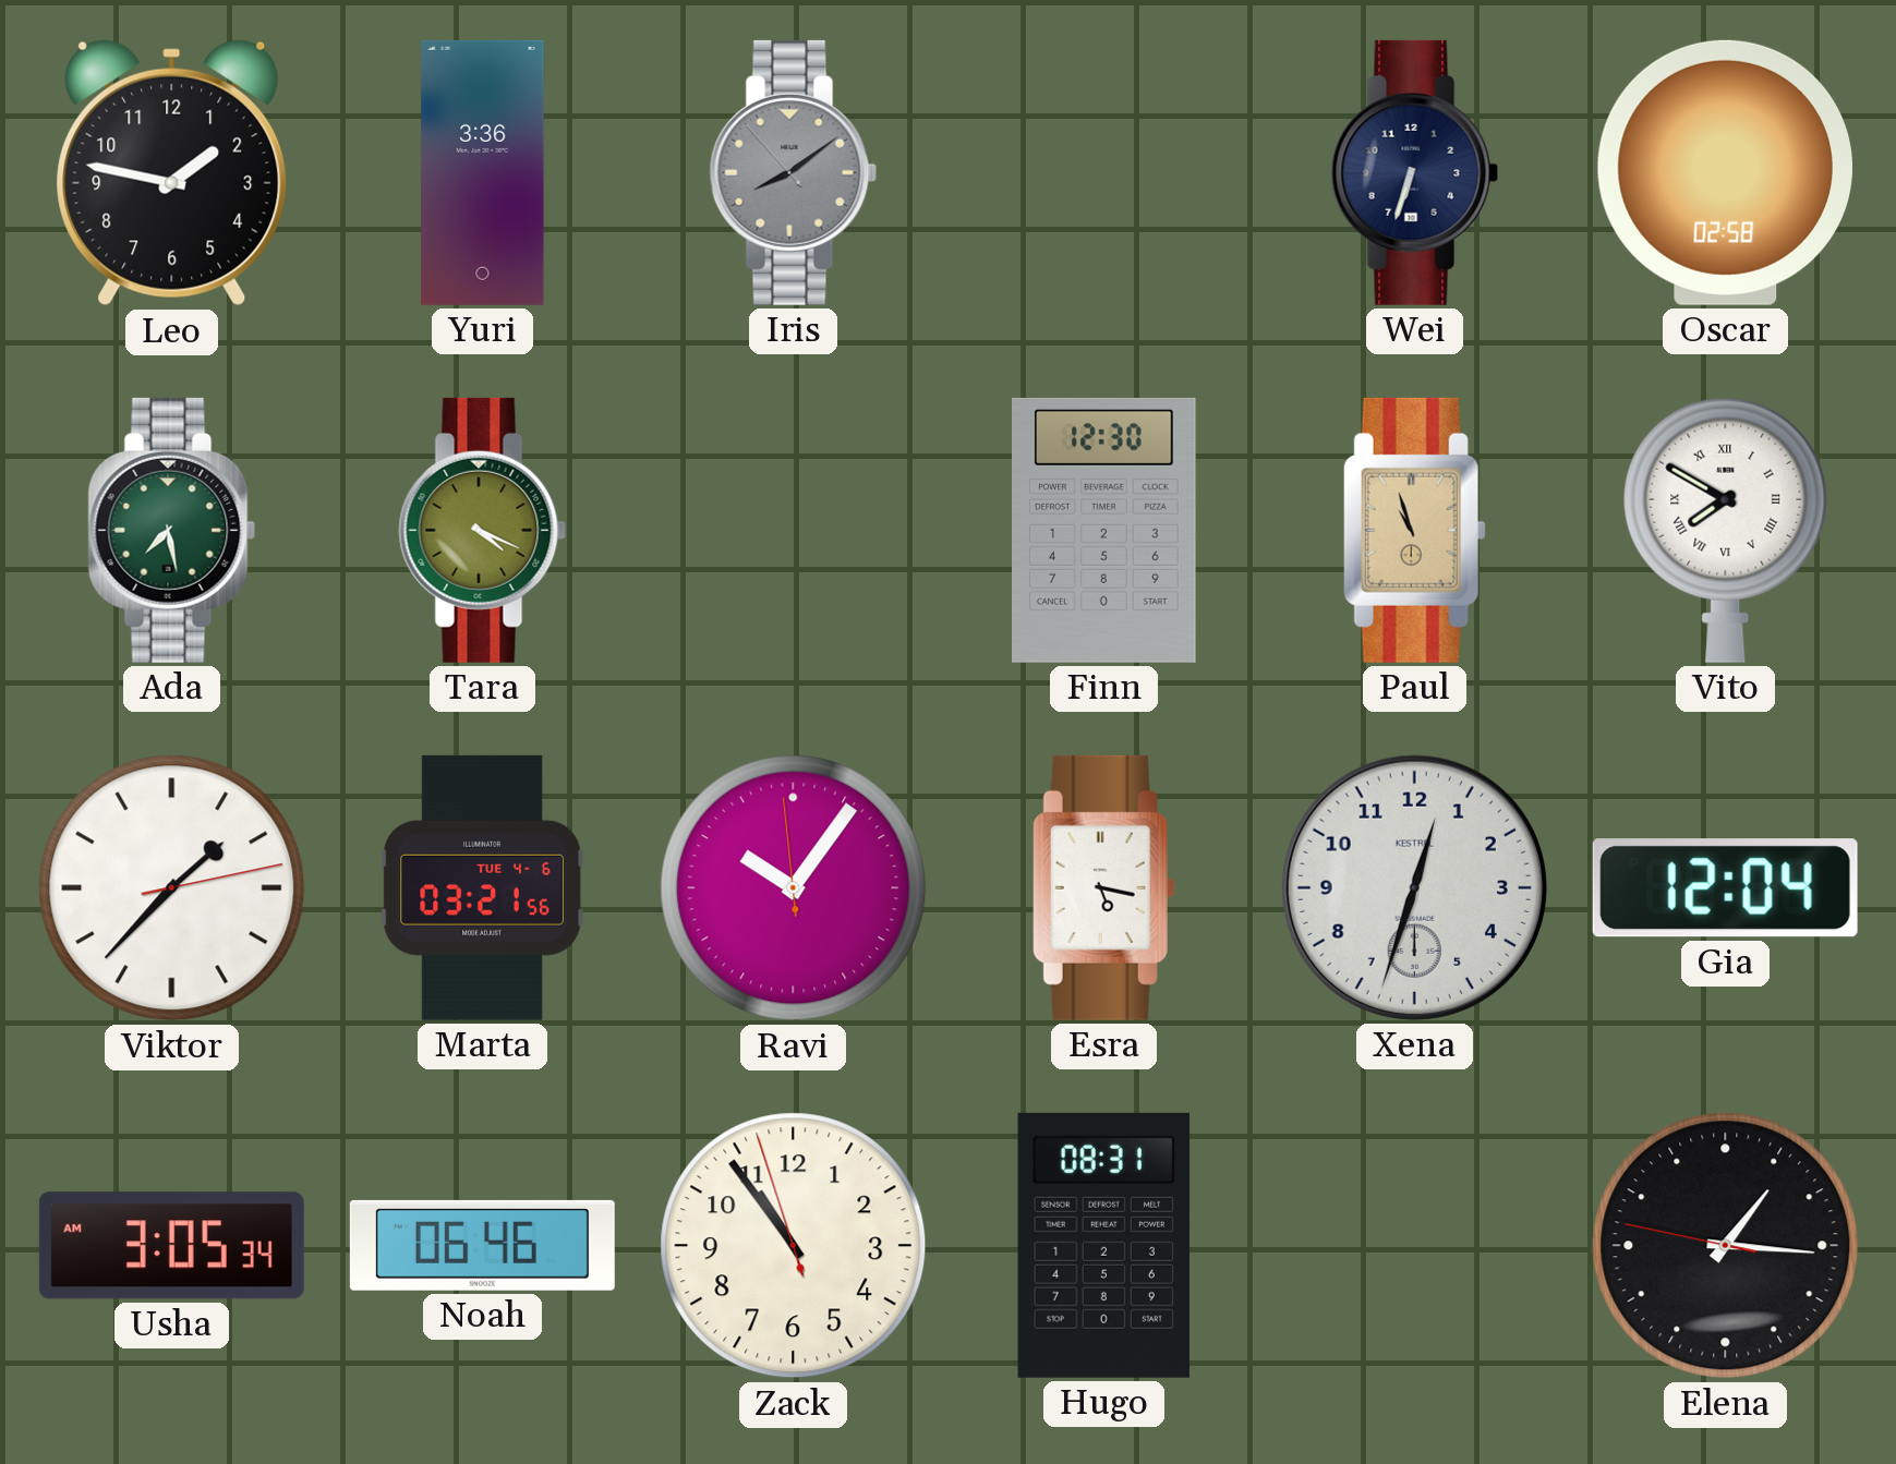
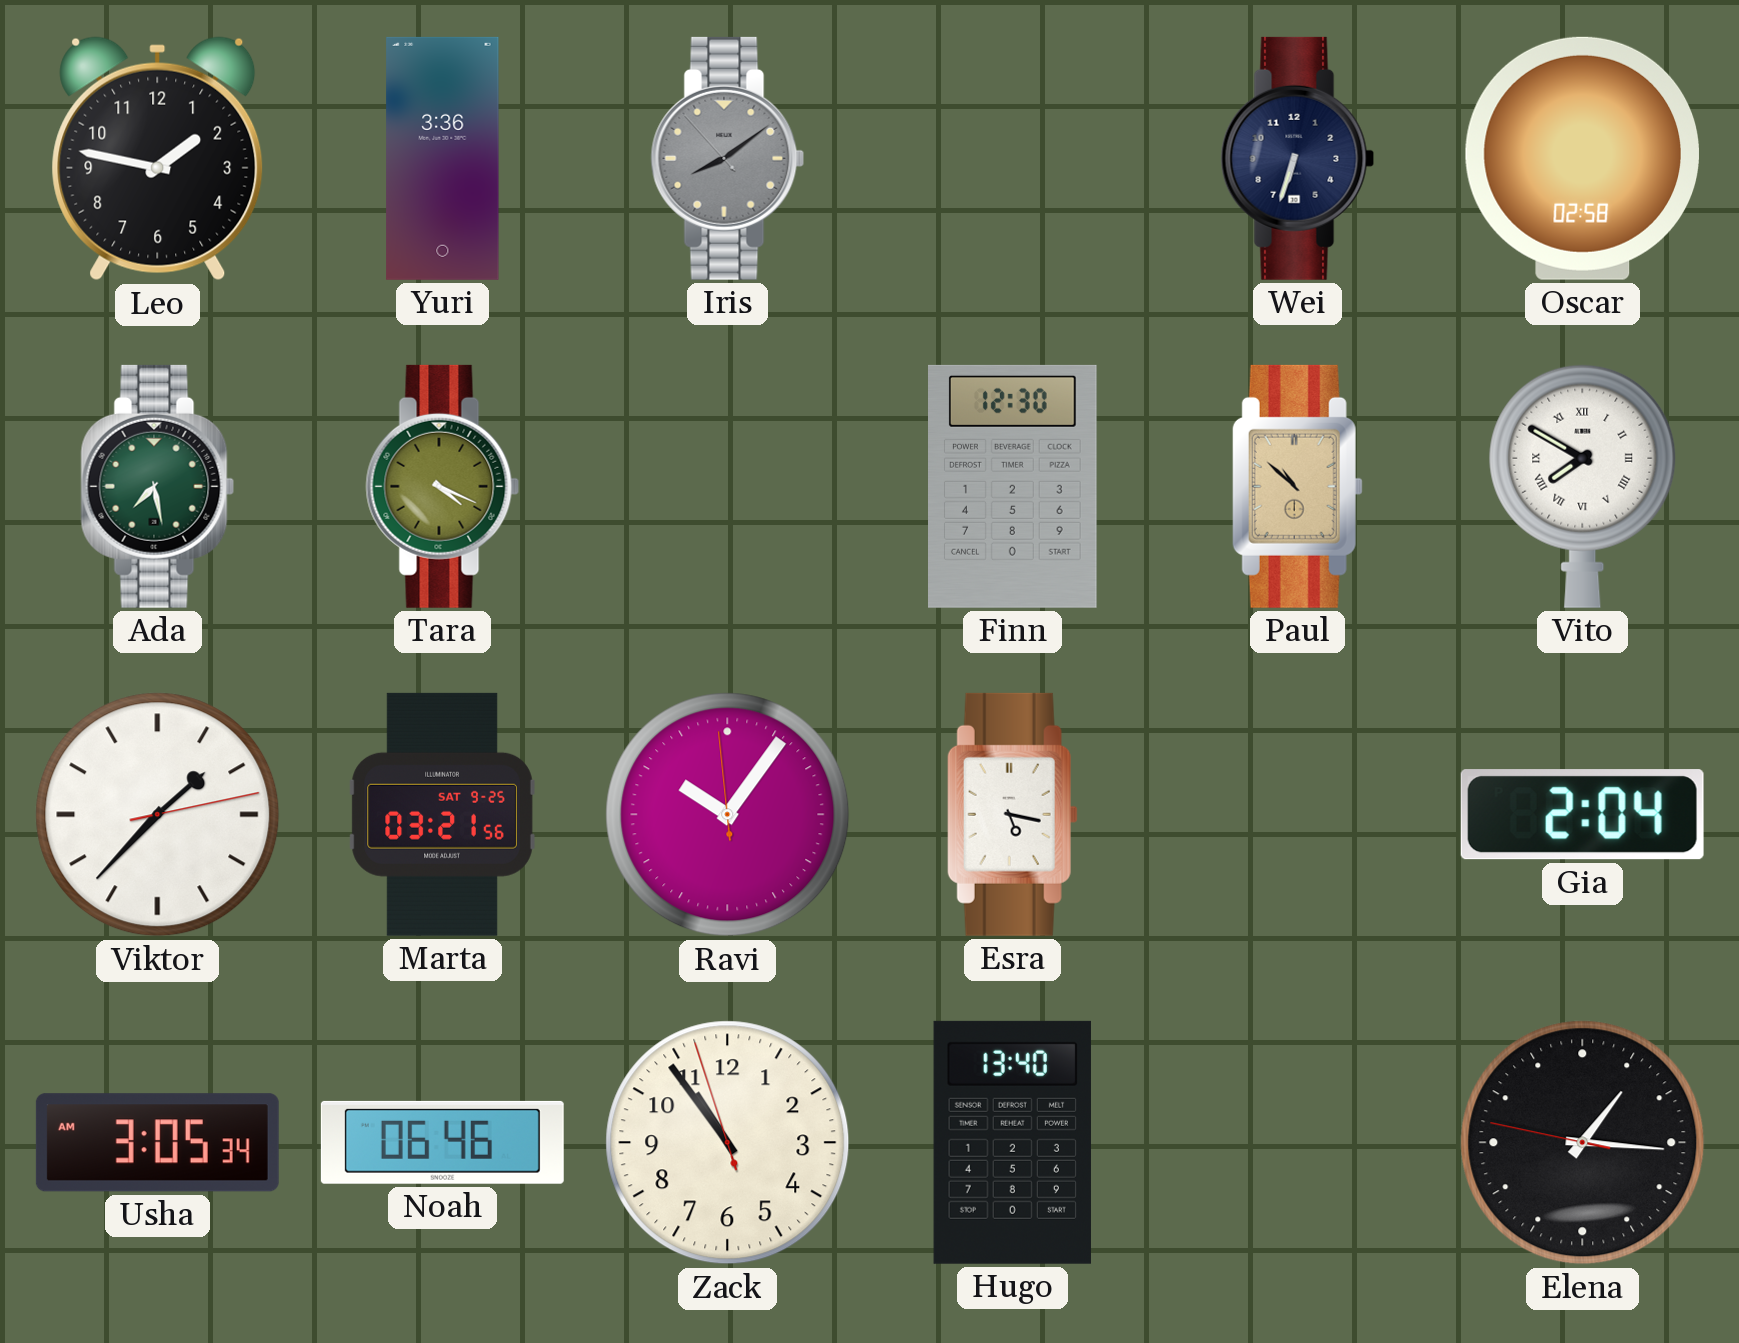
Paul: 10:57 -> 10:52
Marta date: TUE 4-6 -> SAT 9-25
Xena: 12:33 -> none
Gia: 12:04 -> 2:04
Hugo: 08:31 -> 13:40
